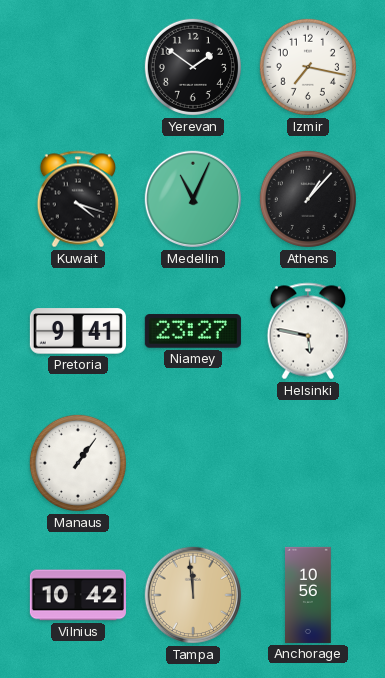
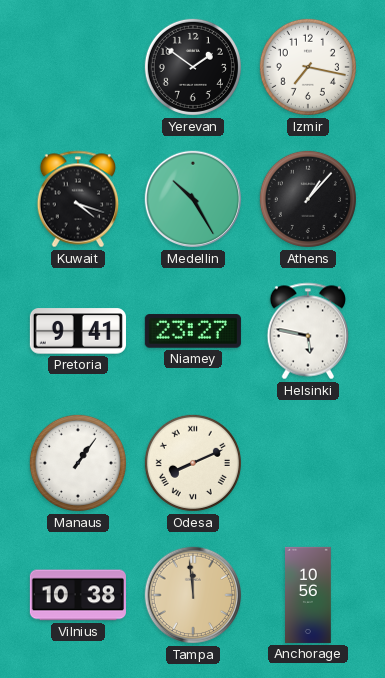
Medellin: 11:04 -> 10:25
Odesa: none -> 8:11
Vilnius: 10:42 -> 10:38
